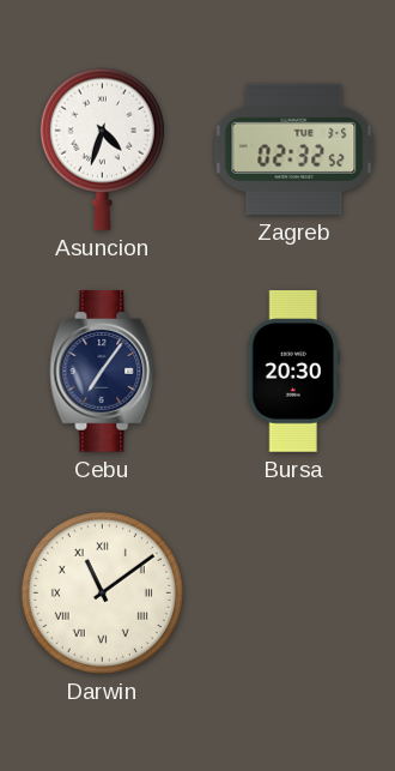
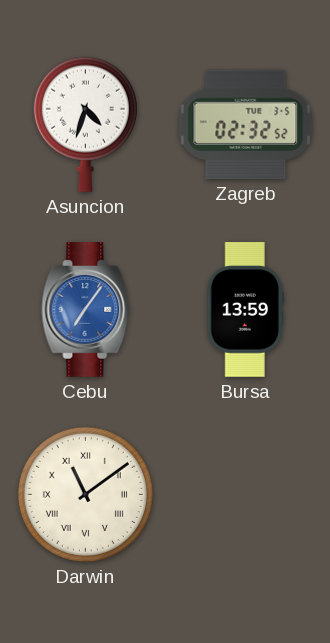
Cebu dial: navy -> blue
Bursa: 20:30 -> 13:59
